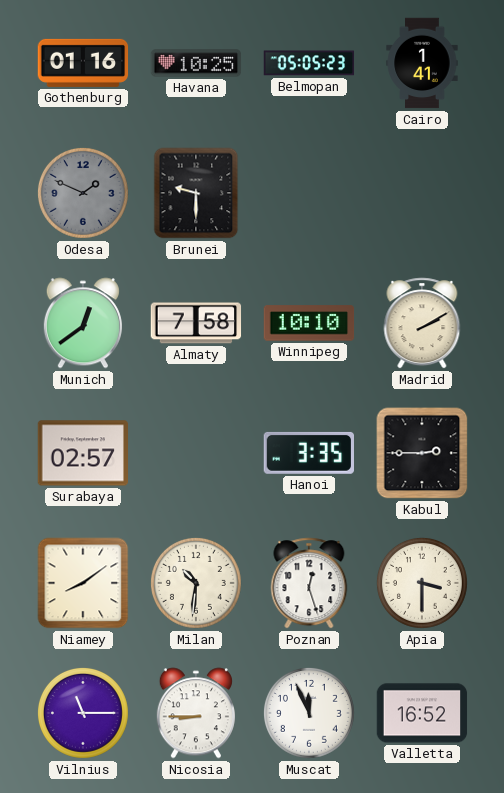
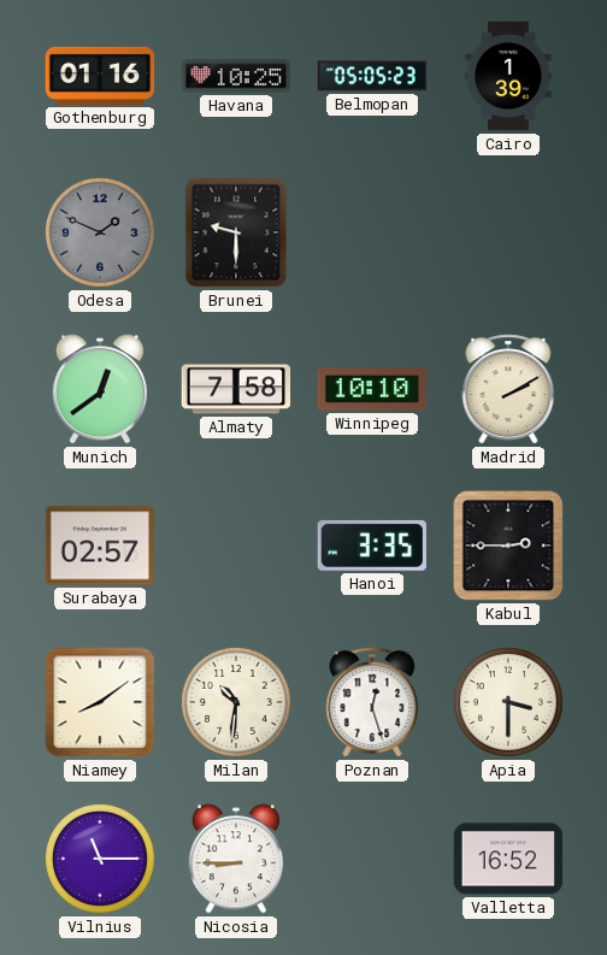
Cairo: 1:41 -> 1:39
Muscat: 11:56 -> none
